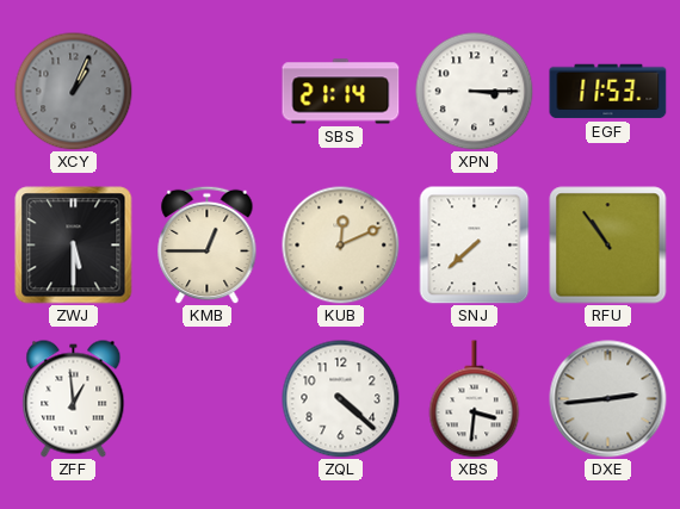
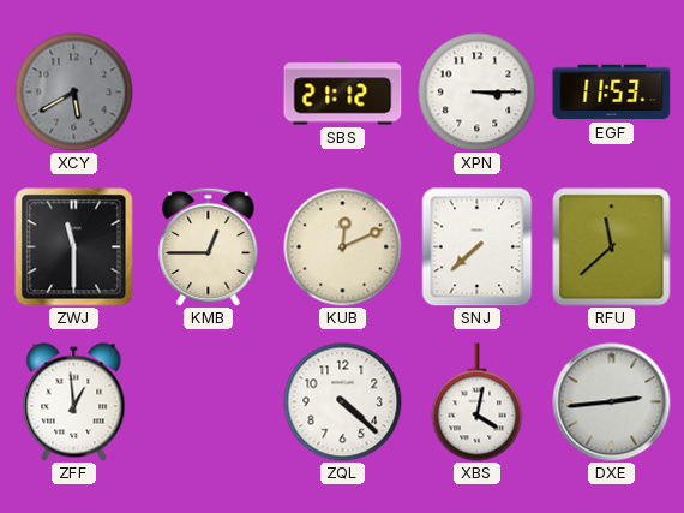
XCY: 1:04 -> 5:40
SBS: 21:14 -> 21:12
ZWJ: 5:30 -> 11:30
RFU: 10:54 -> 11:38
XBS: 3:31 -> 4:02
